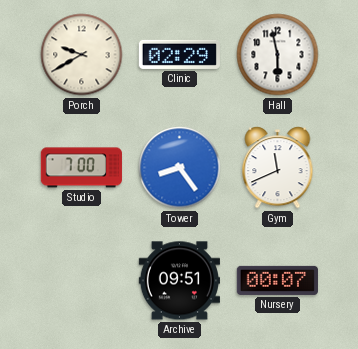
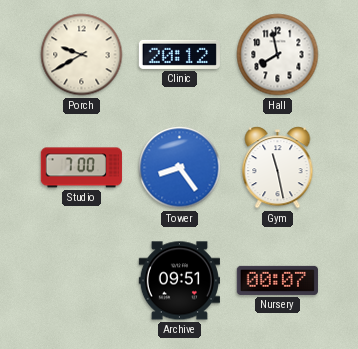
Clinic: 02:29 -> 20:12
Hall: 5:58 -> 7:58
Gym: 11:41 -> 11:28
